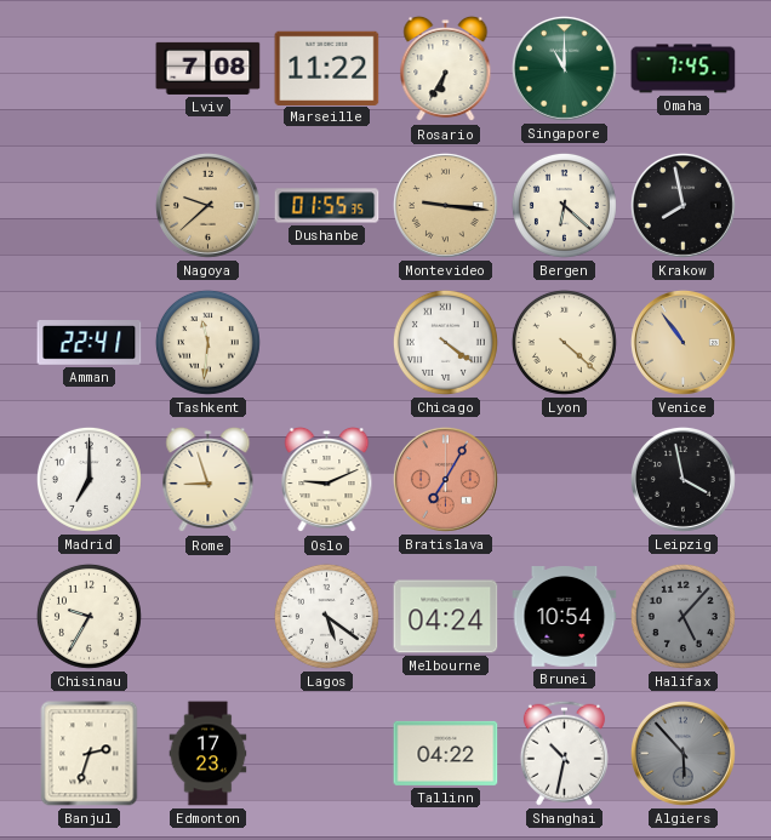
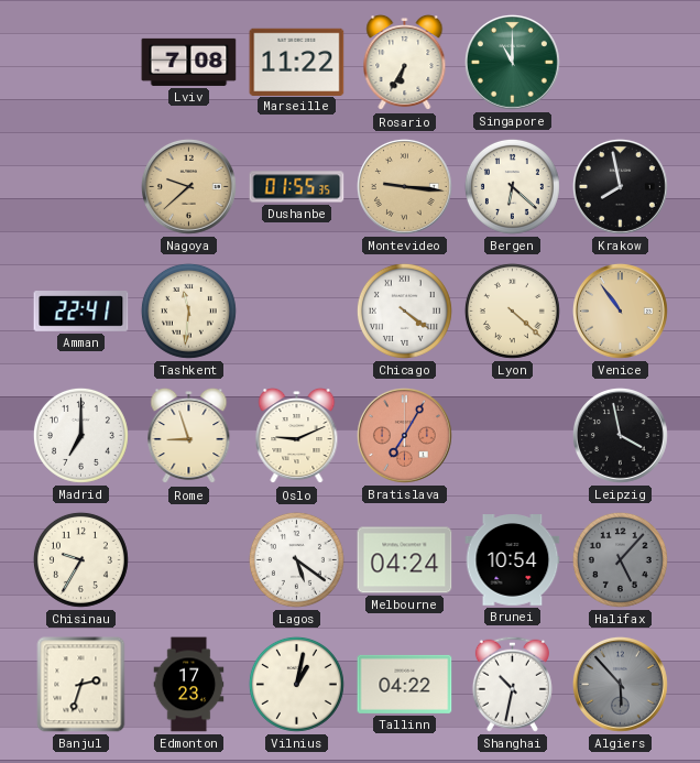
Omaha: 7:45 -> none
Vilnius: none -> 1:02
